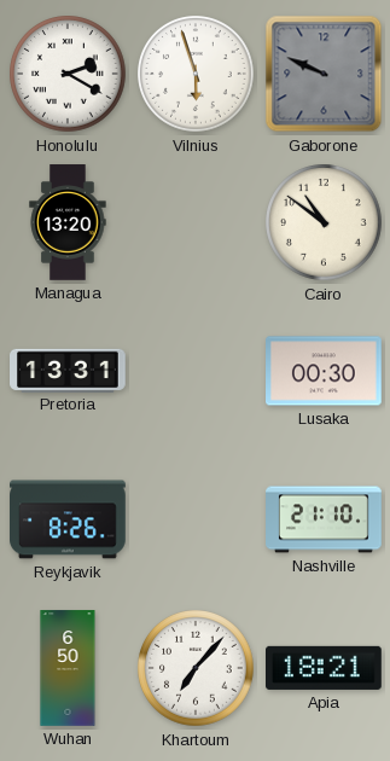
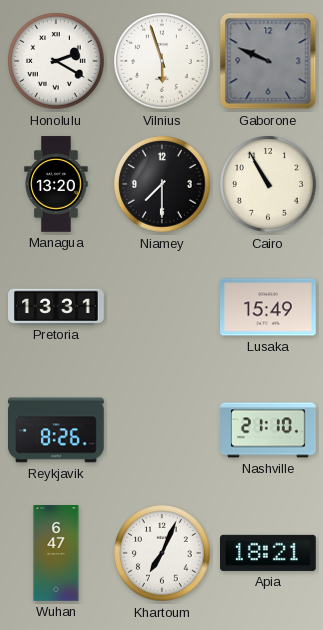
Niamey: none -> 7:30
Cairo: 10:51 -> 10:55
Lusaka: 00:30 -> 15:49
Wuhan: 6:50 -> 6:47
Khartoum: 7:07 -> 7:04
